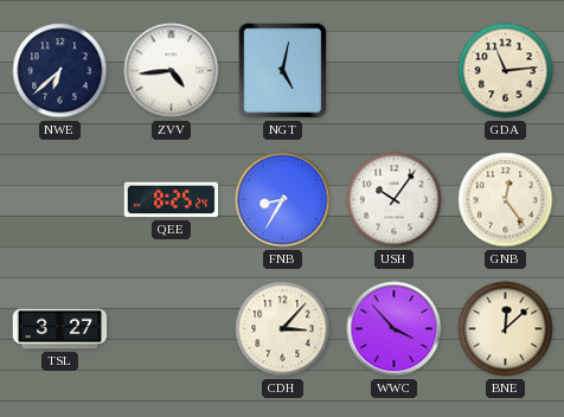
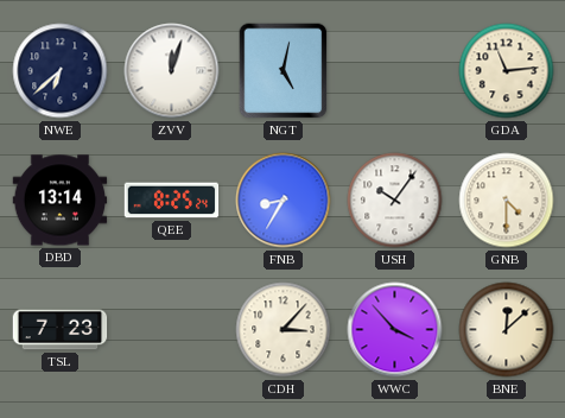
ZVV: 4:44 -> 12:03
DBD: none -> 13:14
GNB: 12:24 -> 4:30
TSL: 3:27 -> 7:23
